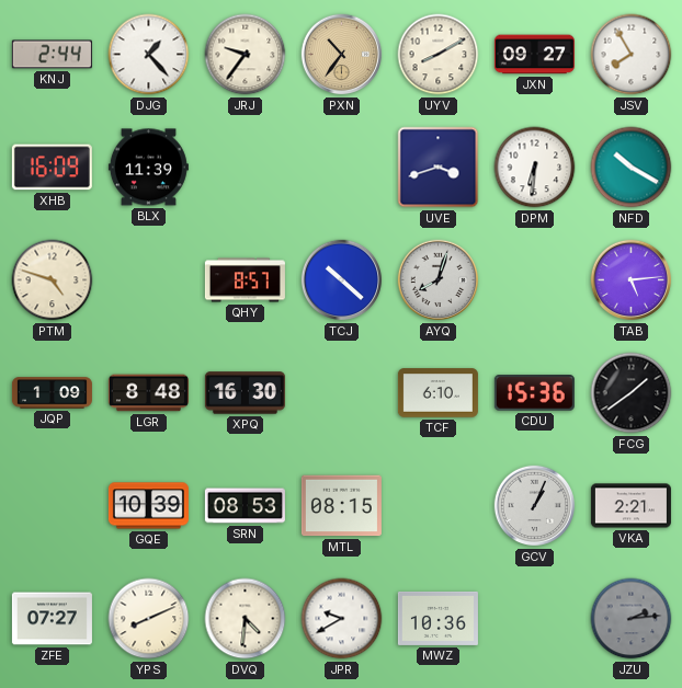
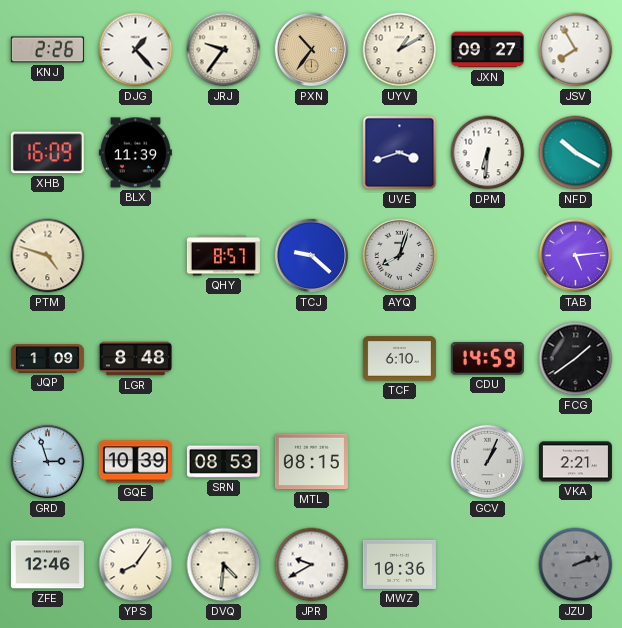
KNJ: 2:44 -> 2:26
UYV: 8:10 -> 1:10
TCJ: 10:22 -> 9:22
XPQ: 16:30 -> none
CDU: 15:36 -> 14:59
GRD: none -> 2:57
ZFE: 07:27 -> 12:46
YPS: 8:11 -> 8:06
JZU: 2:14 -> 2:12
